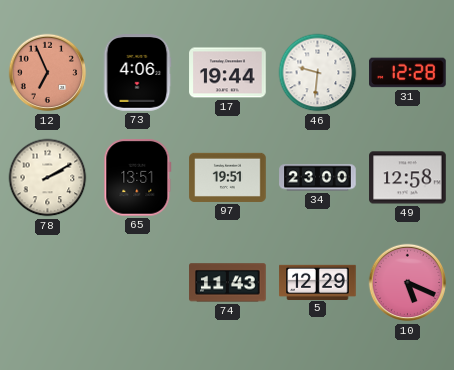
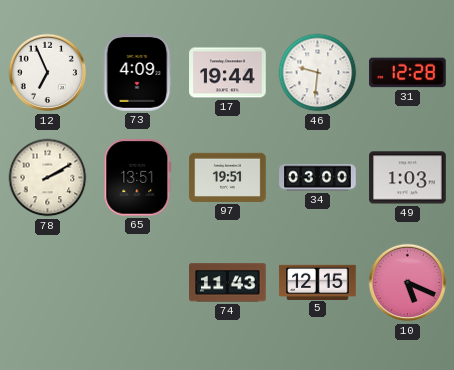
12 dial: salmon -> white
73: 4:06 -> 4:09
34: 23:00 -> 03:00
49: 12:58 -> 1:03
5: 12:29 -> 12:15
